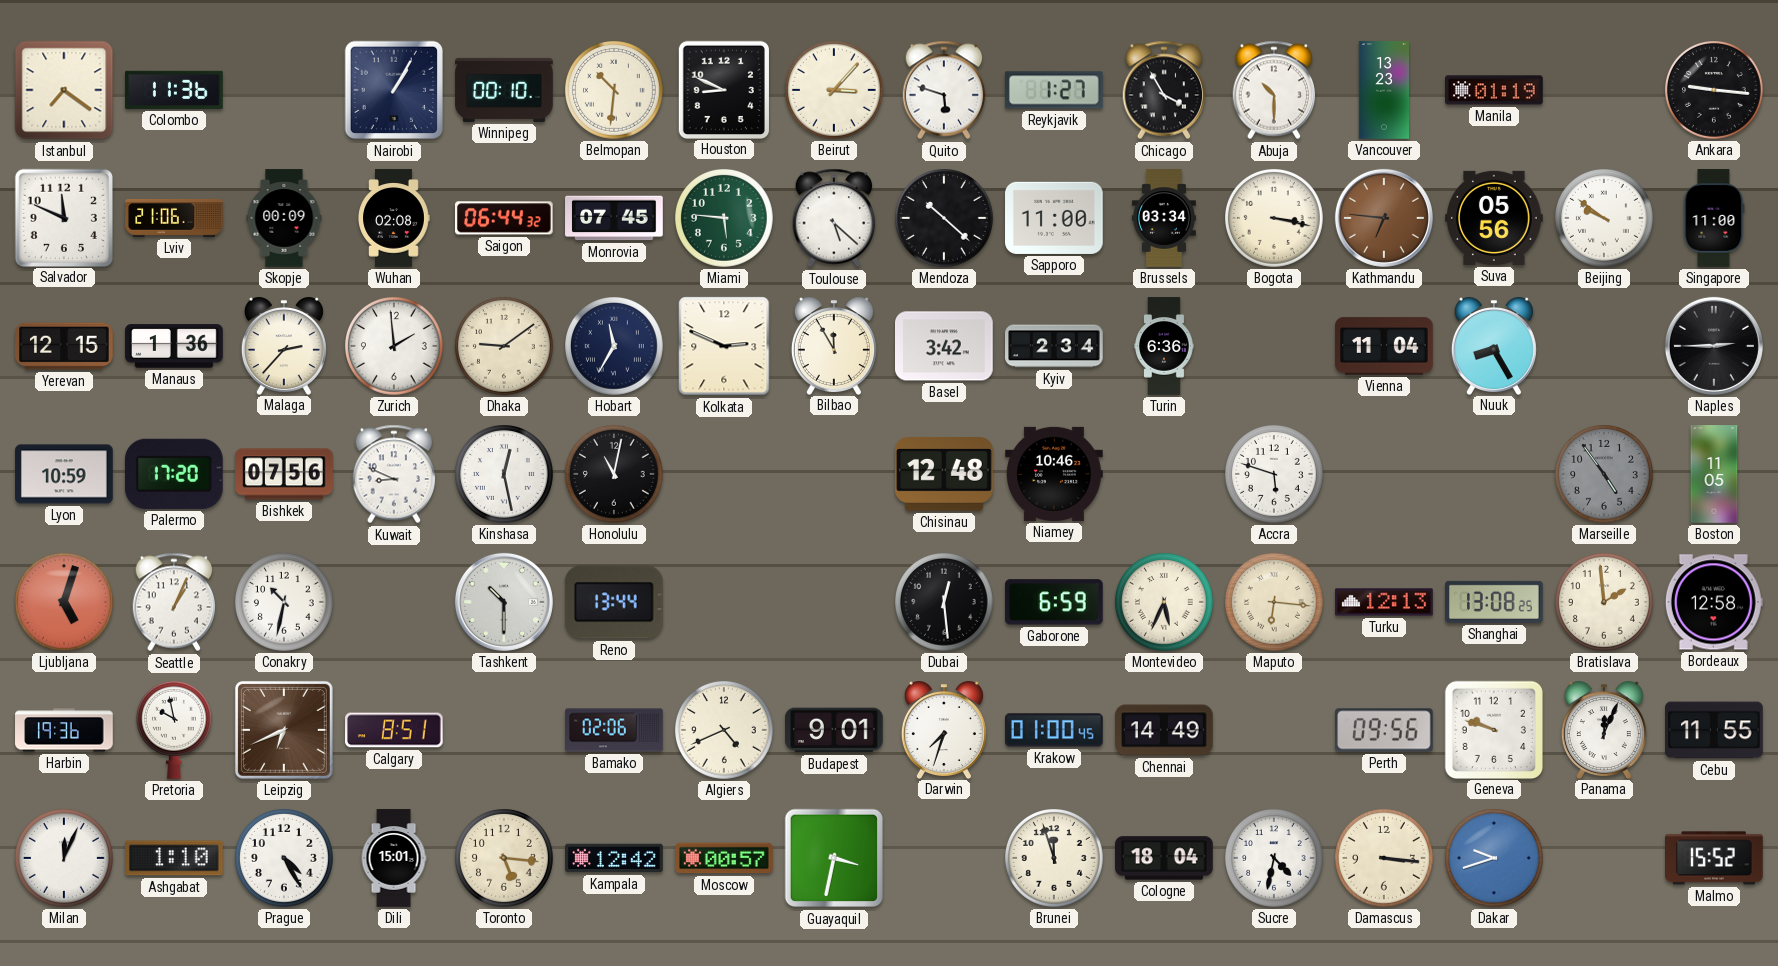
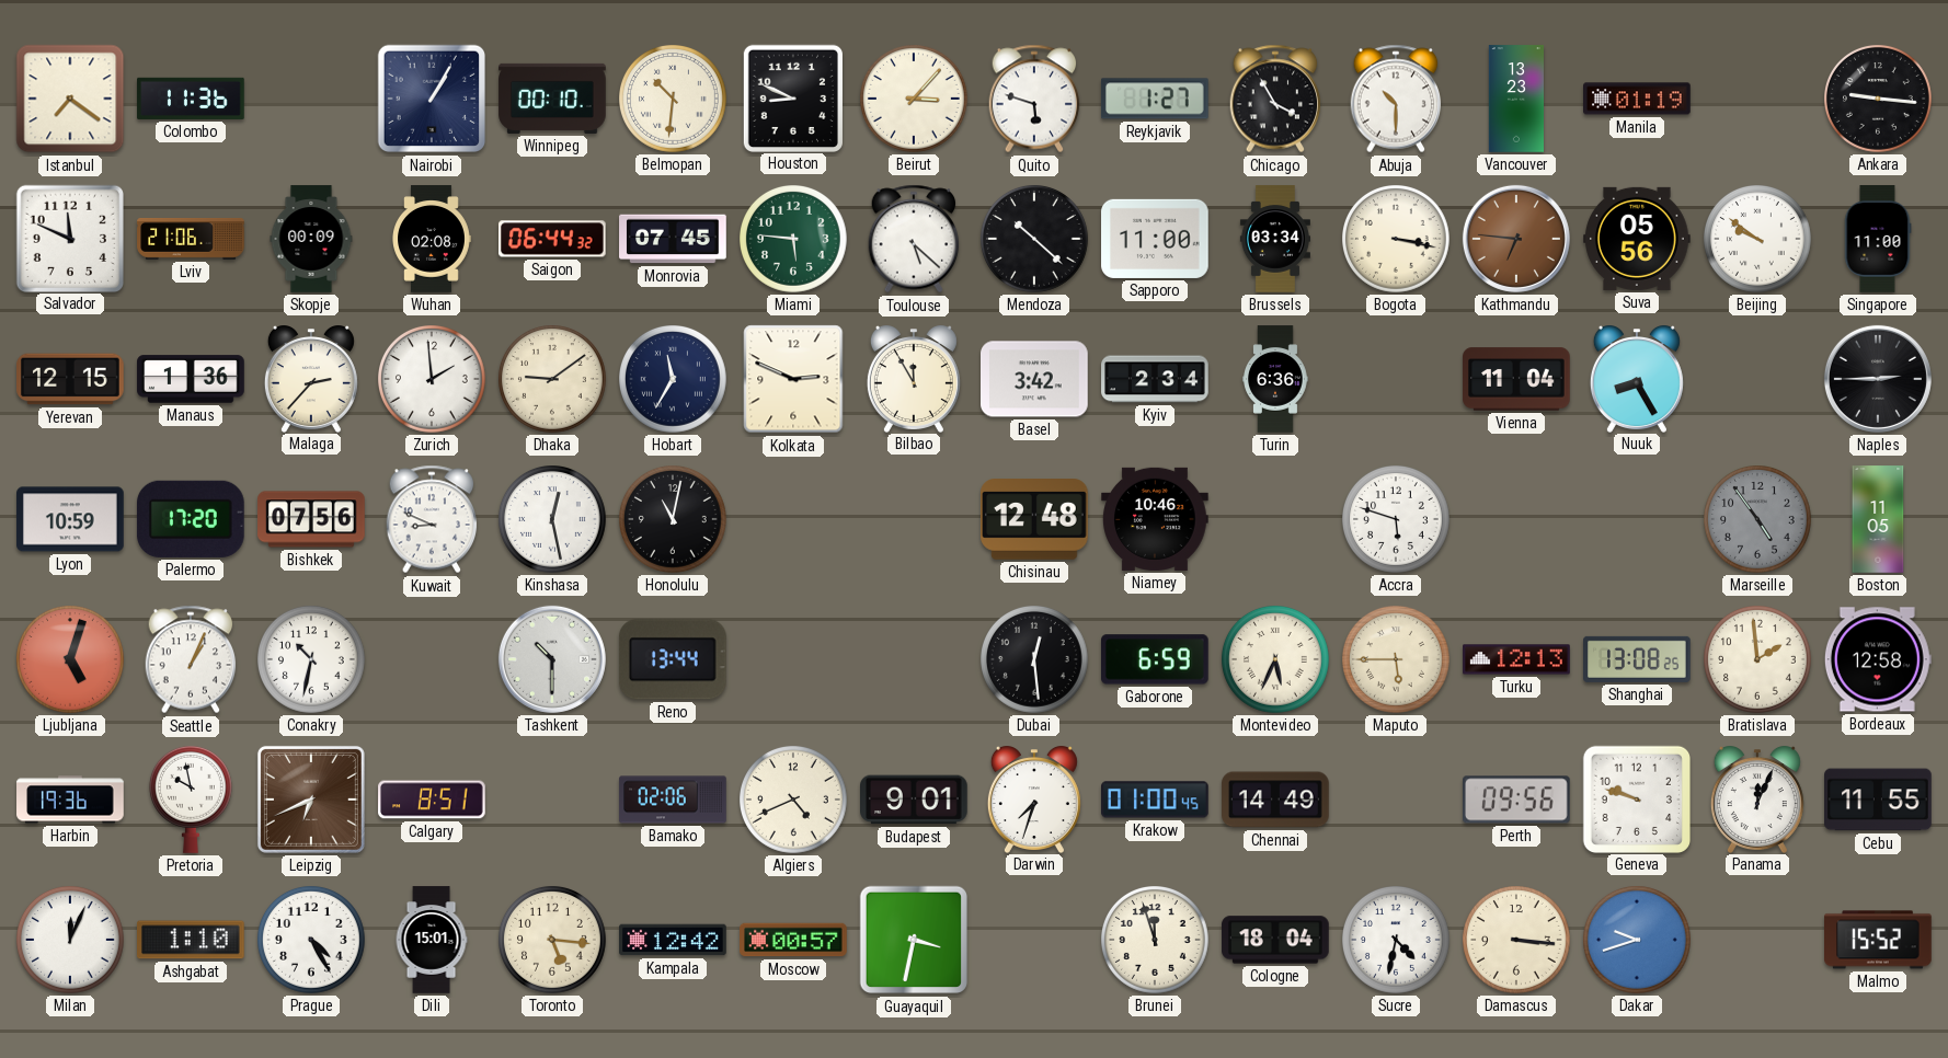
Maputo: 6:16 -> 5:45
